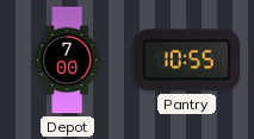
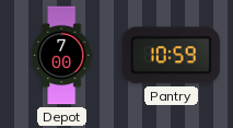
Pantry: 10:55 -> 10:59
